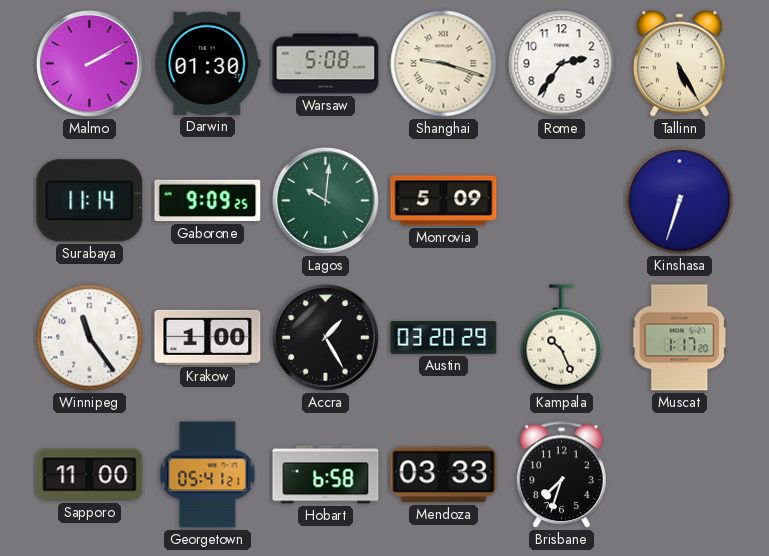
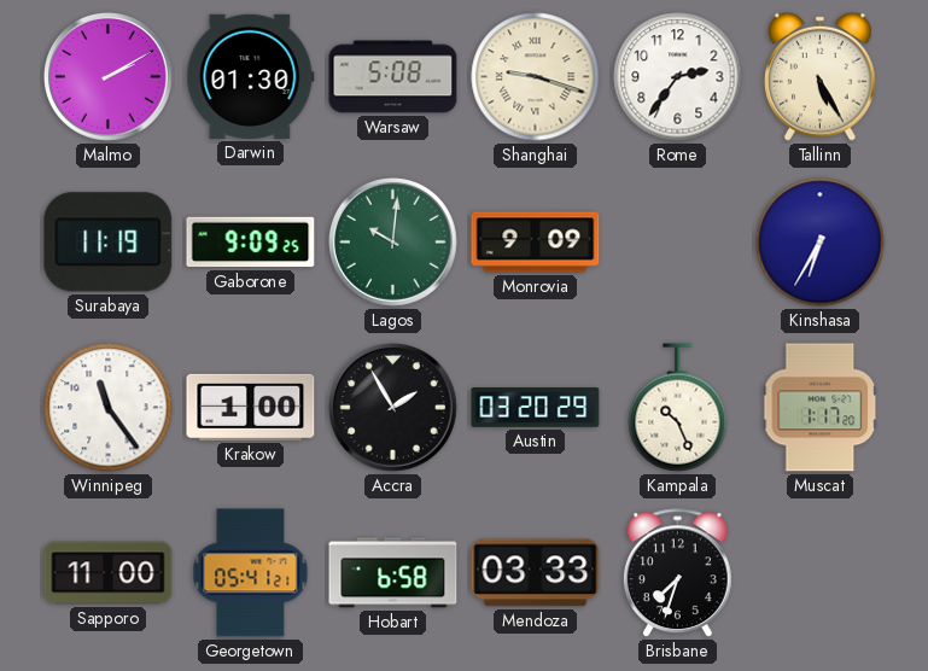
Surabaya: 11:14 -> 11:19
Monrovia: 5:09 -> 9:09
Kinshasa: 6:33 -> 6:35
Accra: 1:25 -> 1:55
